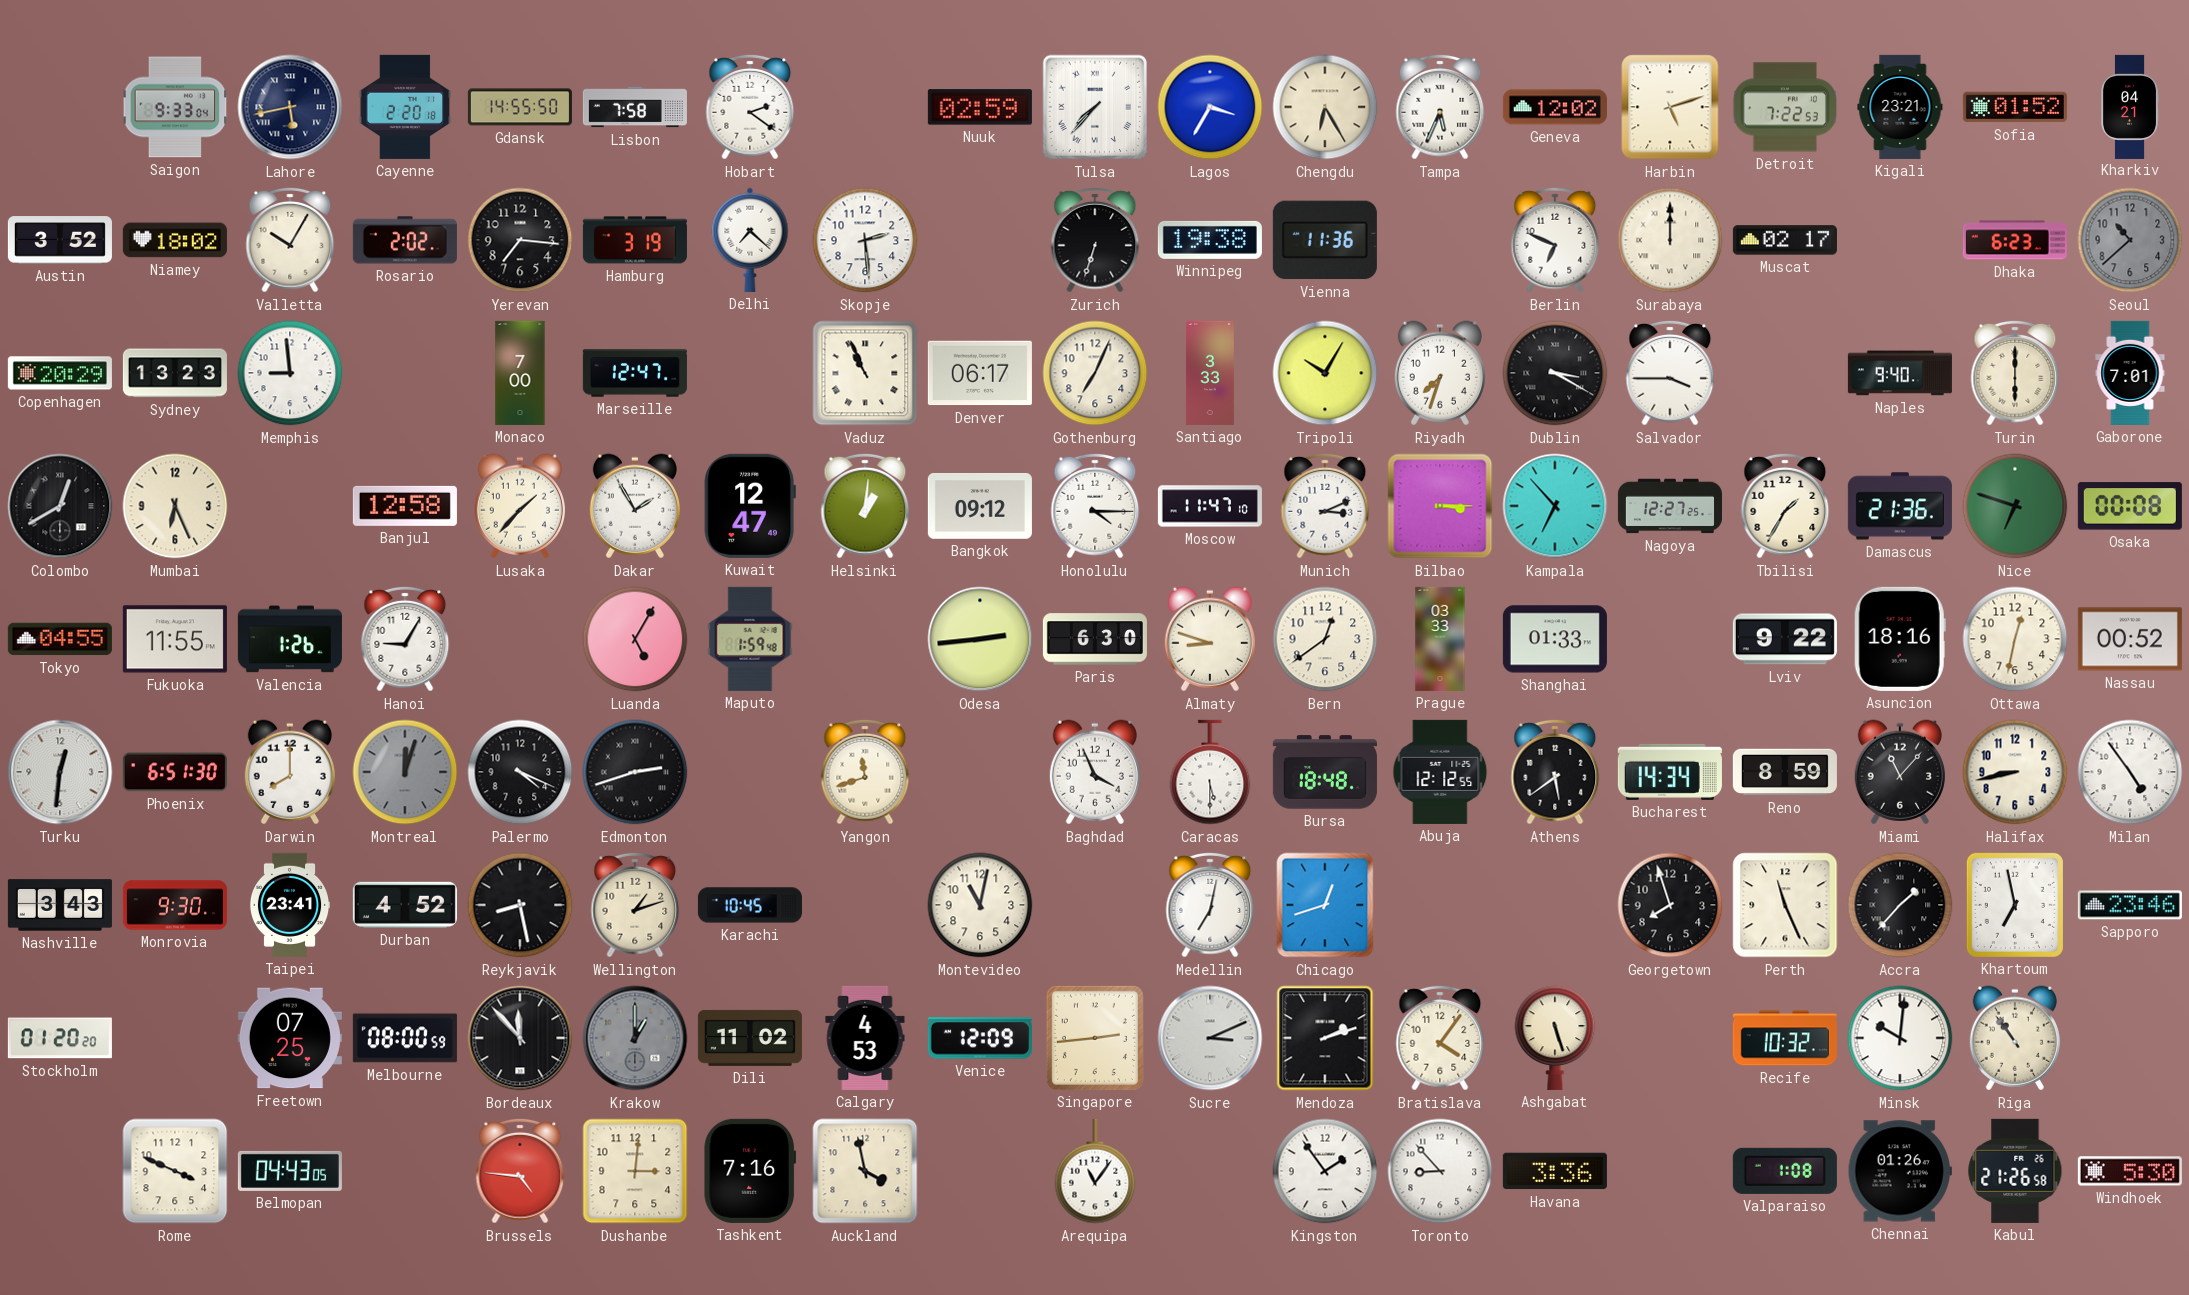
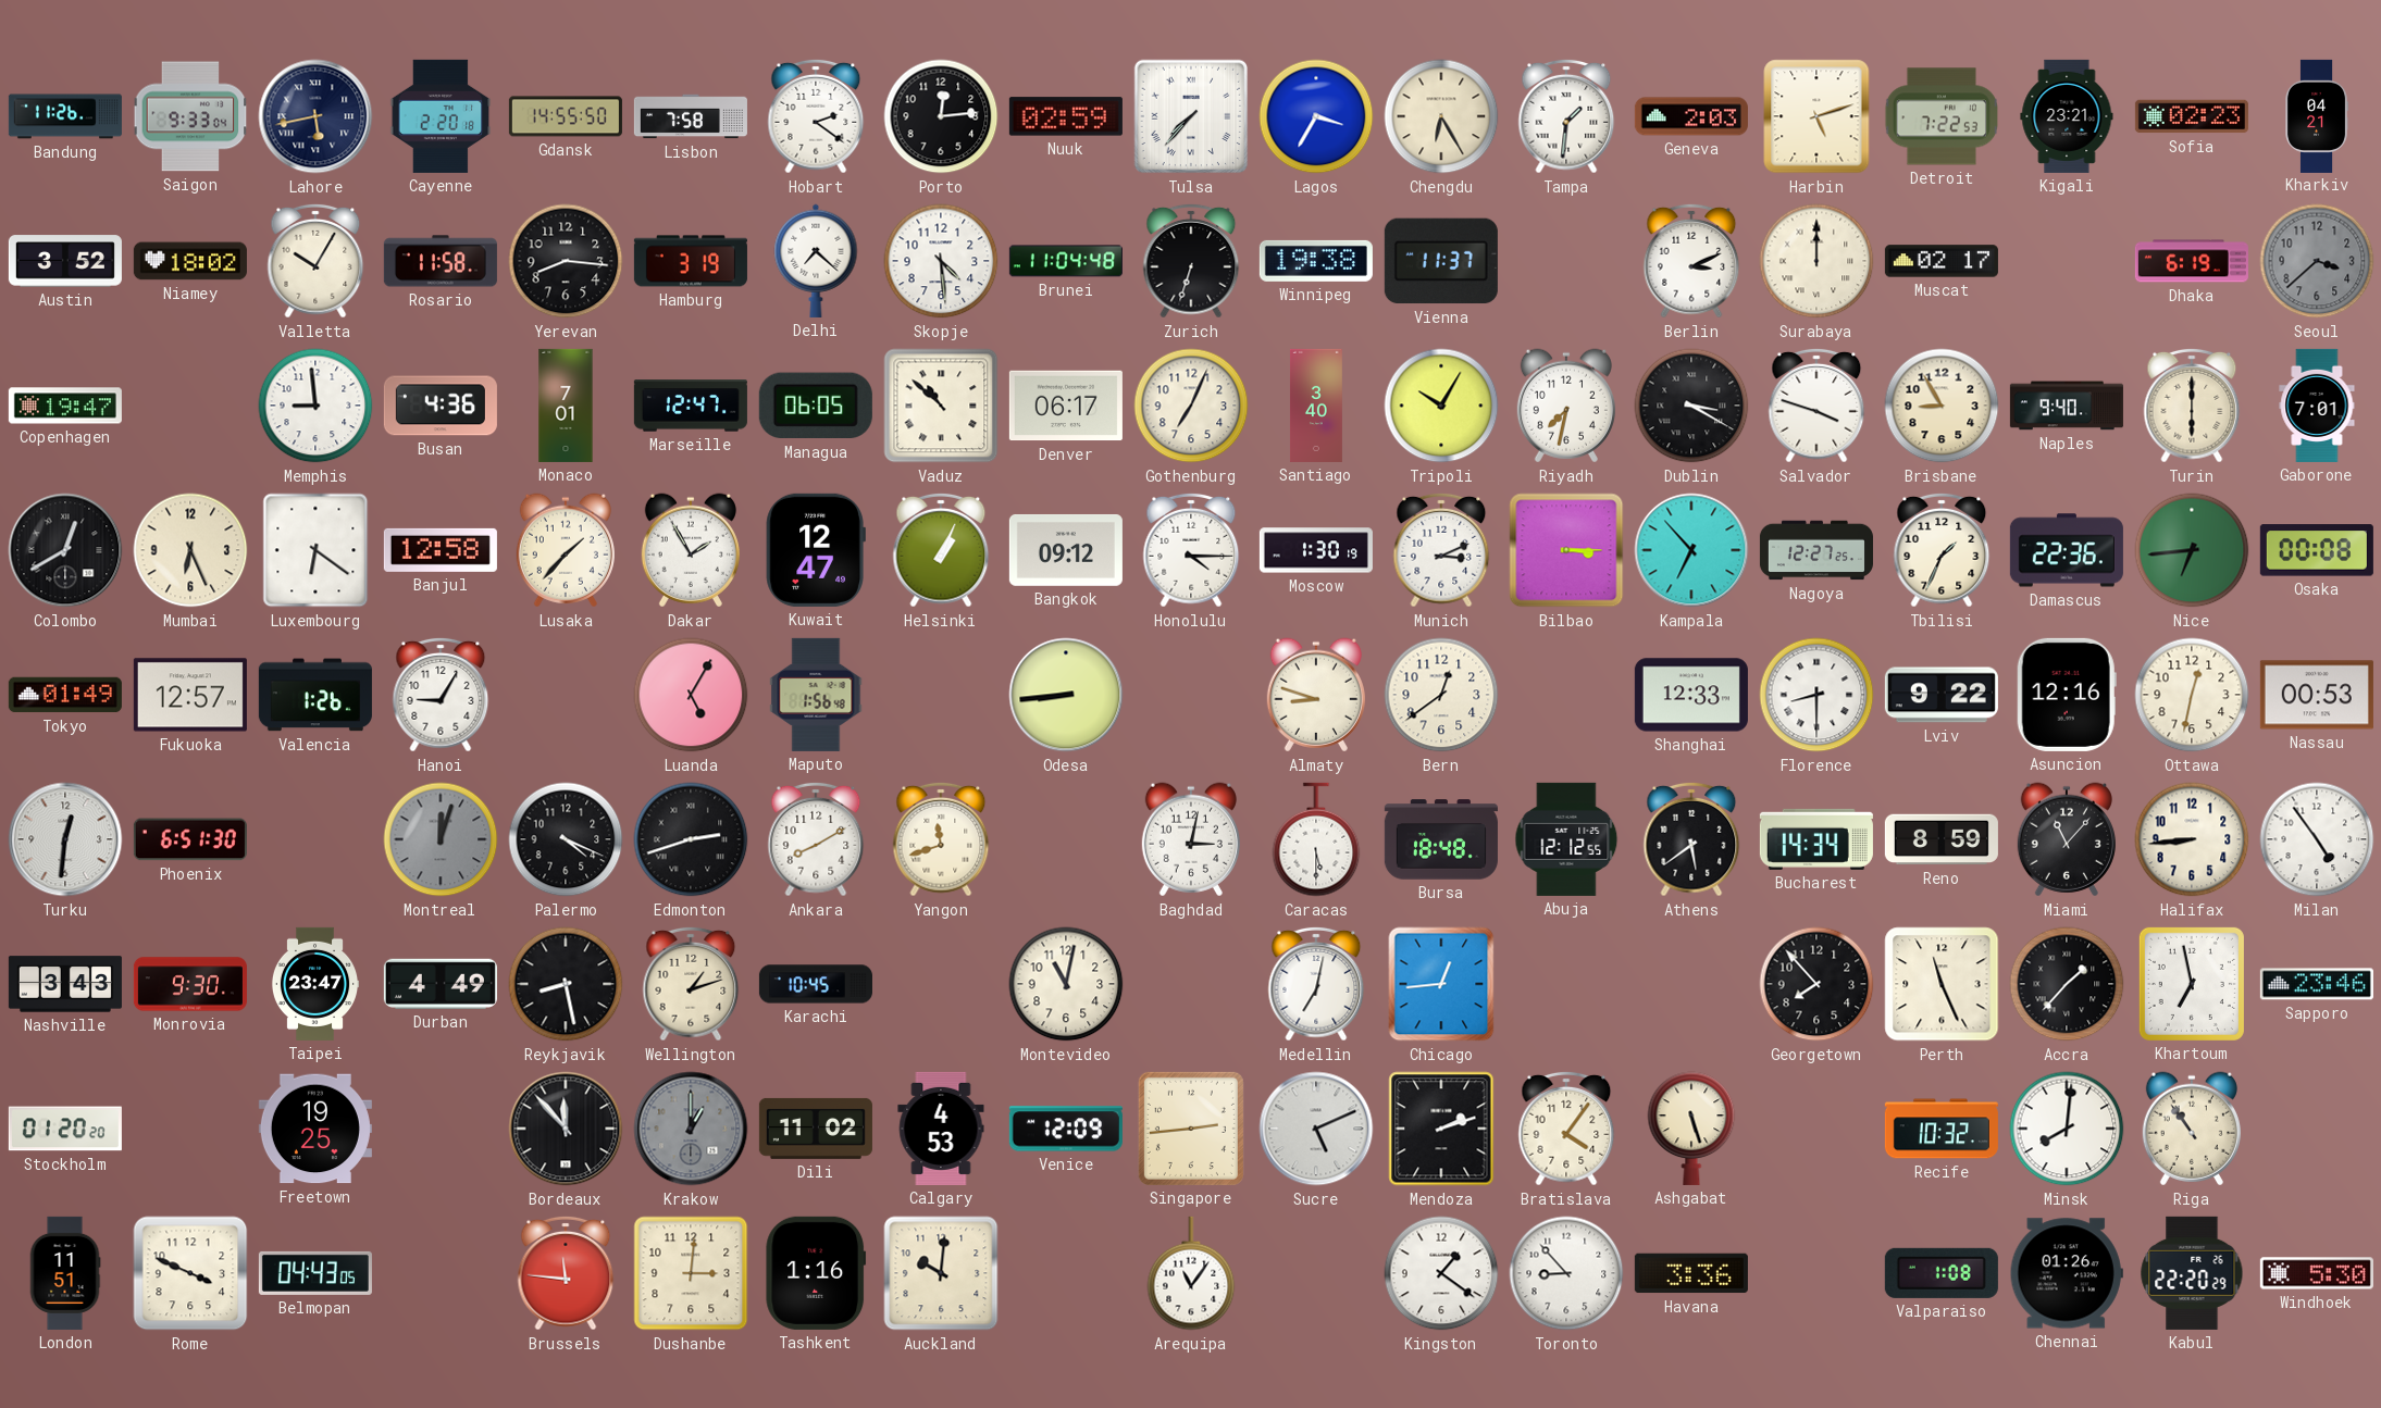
Bandung: none -> 11:26
Porto: none -> 12:14
Tampa: 5:34 -> 1:31
Geneva: 12:02 -> 2:03
Sofia: 01:52 -> 02:23
Rosario: 2:02 -> 11:58
Yerevan: 7:16 -> 8:16
Skopje: 2:29 -> 4:29
Brunei: none -> 11:04
Vienna: 11:36 -> 11:37
Berlin: 6:49 -> 3:11
Dhaka: 6:23 -> 6:19
Seoul: 10:38 -> 3:38
Copenhagen: 20:29 -> 19:47
Sydney: 13:23 -> none
Busan: none -> 4:36
Monaco: 7:00 -> 7:01
Managua: none -> 06:05
Vaduz: 10:56 -> 10:52
Santiago: 3:33 -> 3:40
Riyadh: 7:33 -> 7:32
Salvador: 3:45 -> 3:48
Brisbane: none -> 8:55
Luxembourg: none -> 6:21
Helsinki: 1:01 -> 1:04
Moscow: 11:47 -> 1:30
Tbilisi: 1:35 -> 1:34
Damascus: 21:36 -> 22:36
Nice: 6:48 -> 6:44
Tokyo: 04:55 -> 01:49
Fukuoka: 11:55 -> 12:57
Maputo: 1:59 -> 1:56
Odesa: 2:44 -> 8:44
Paris: 6:30 -> none
Prague: 03:33 -> none
Shanghai: 01:33 -> 12:33
Florence: none -> 8:30
Asuncion: 18:16 -> 12:16
Nassau: 00:52 -> 00:53
Darwin: 8:00 -> none
Ankara: none -> 8:10
Baghdad: 3:56 -> 3:02
Halifax: 8:43 -> 8:44
Taipei: 23:41 -> 23:47
Durban: 4:52 -> 4:49
Chicago: 12:42 -> 12:44
Georgetown: 7:57 -> 7:53
Freetown: 07:25 -> 19:25
Melbourne: 08:00 -> none
Sucre: 3:11 -> 5:11
Minsk: 10:01 -> 8:01
London: none -> 11:51
Brussels: 4:46 -> 11:46
Tashkent: 7:16 -> 1:16
Auckland: 3:58 -> 10:01
Kingston: 1:54 -> 1:21
Kabul: 21:26 -> 22:20
